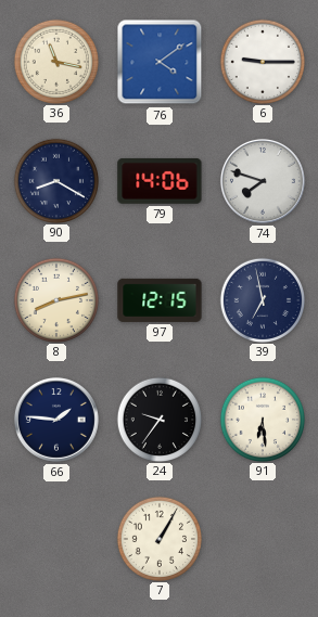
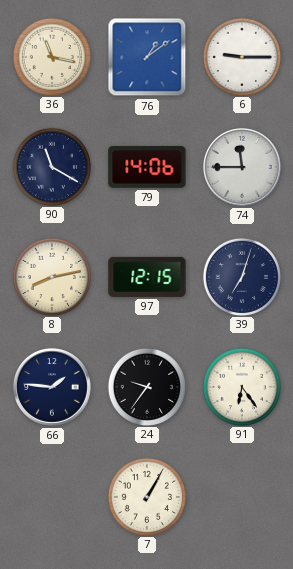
76: 4:09 -> 1:09
90: 8:20 -> 11:20
74: 7:48 -> 11:45
39: 6:58 -> 7:03
91: 6:29 -> 6:24
